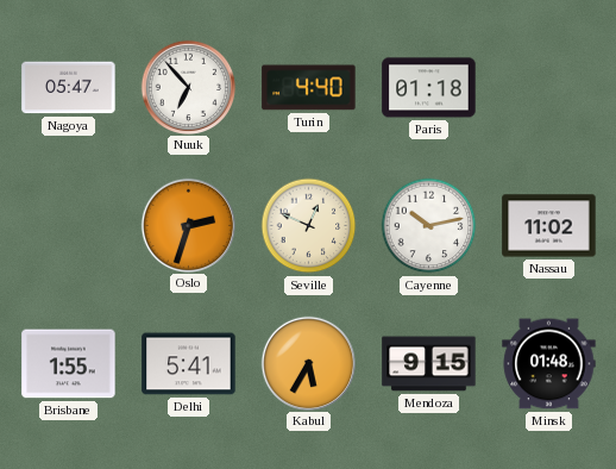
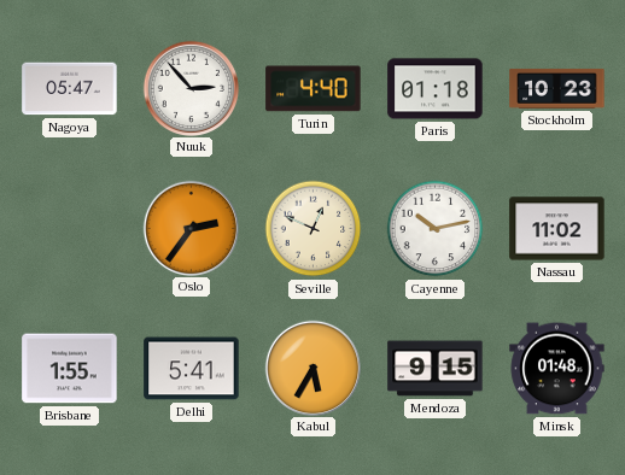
Nuuk: 6:53 -> 2:53
Stockholm: none -> 10:23
Oslo: 2:33 -> 2:36
